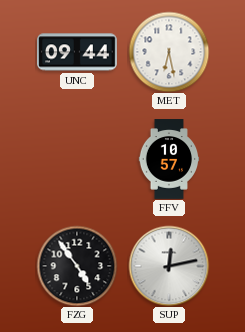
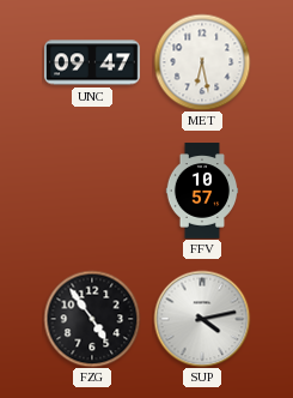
UNC: 09:44 -> 09:47
SUP: 12:13 -> 4:13
